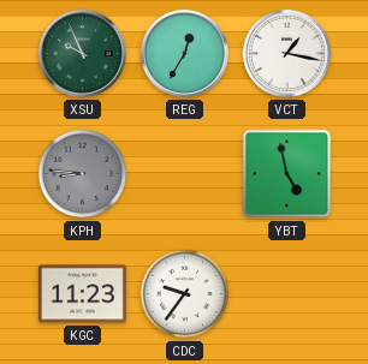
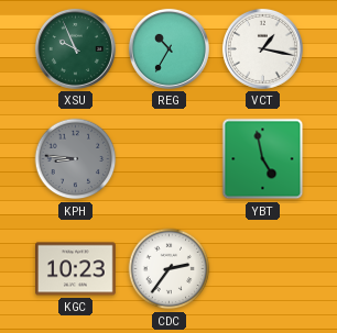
REG: 12:35 -> 10:35
KGC: 11:23 -> 10:23
CDC: 9:36 -> 2:36
